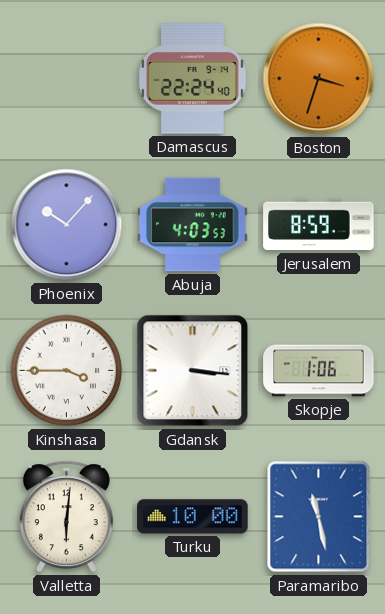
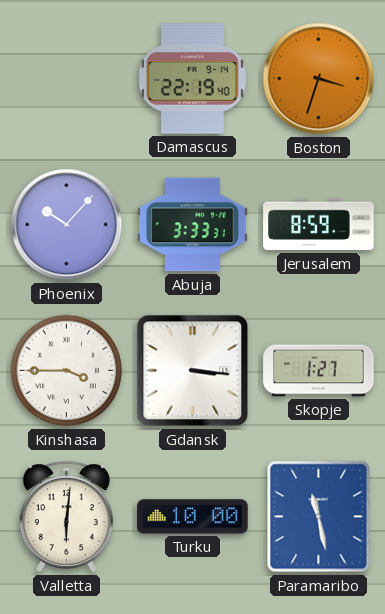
Damascus: 22:24 -> 22:19
Abuja: 4:03 -> 3:33
Skopje: 1:06 -> 1:27
